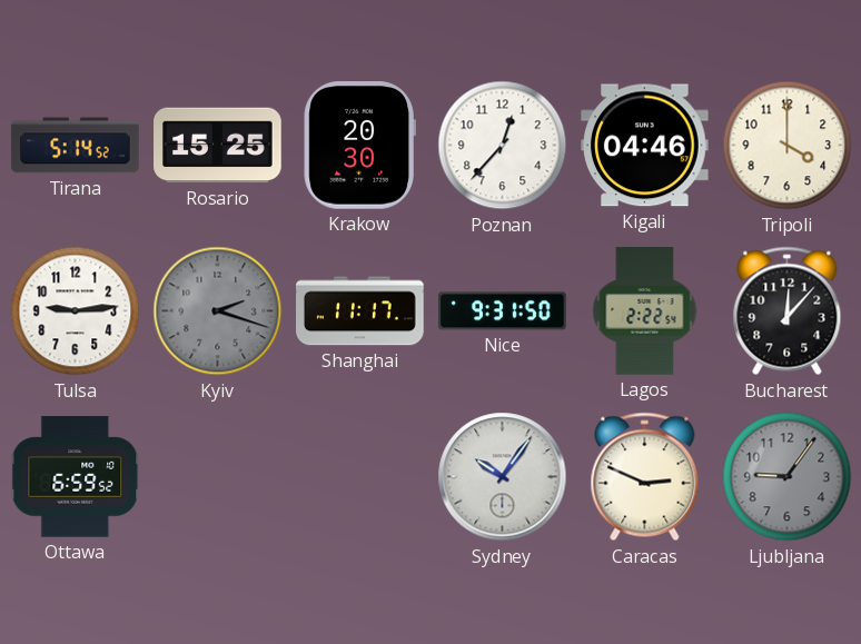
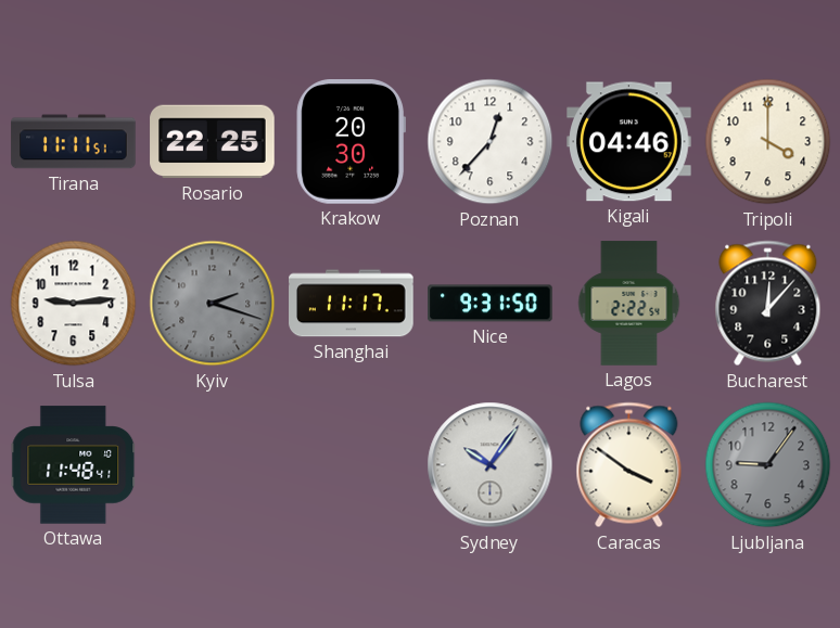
Tirana: 5:14 -> 11:11
Rosario: 15:25 -> 22:25
Ottawa: 6:59 -> 11:48
Caracas: 2:49 -> 3:51
